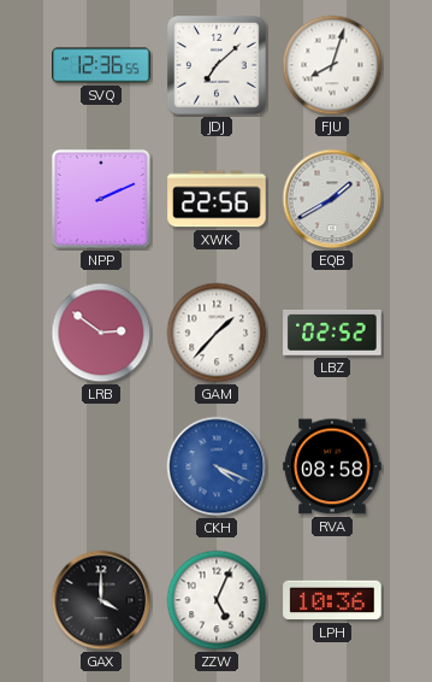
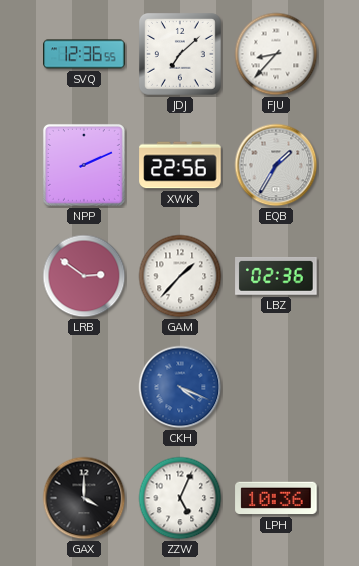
FJU: 8:03 -> 8:37
EQB: 1:40 -> 1:35
LBZ: 02:52 -> 02:36
RVA: 08:58 -> none
